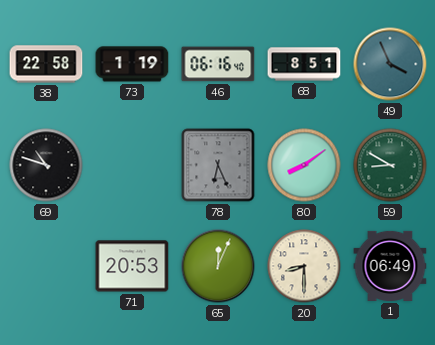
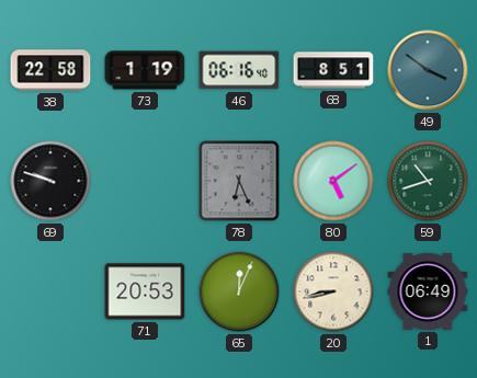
49: 3:56 -> 3:51
69: 10:48 -> 9:48
80: 8:09 -> 5:09
59: 8:50 -> 10:42
20: 8:30 -> 8:43
